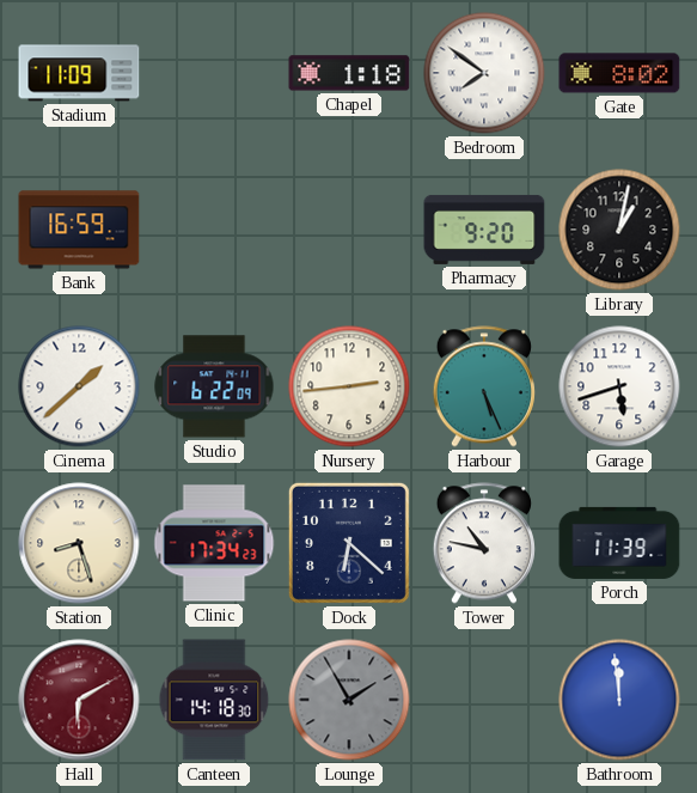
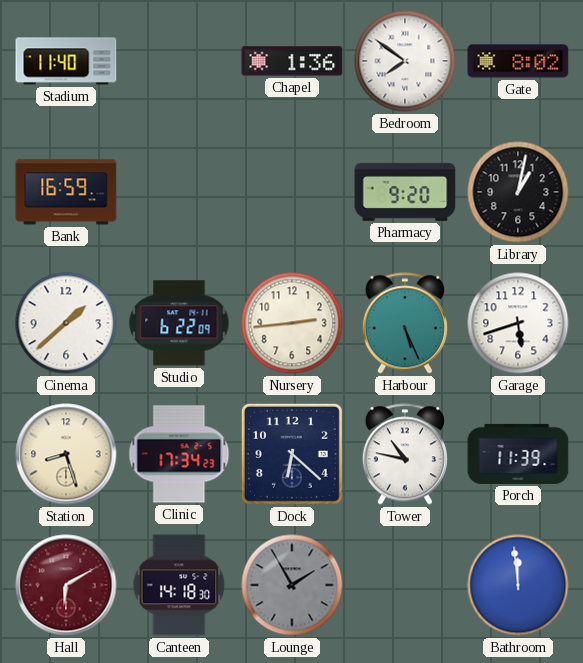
Stadium: 11:09 -> 11:40
Chapel: 1:18 -> 1:36
